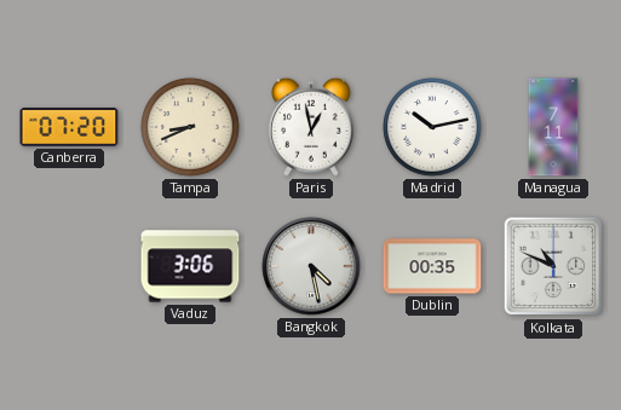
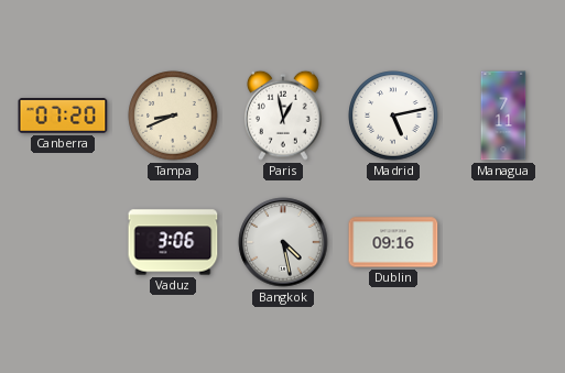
Madrid: 10:13 -> 5:13
Dublin: 00:35 -> 09:16
Kolkata: 10:49 -> none
